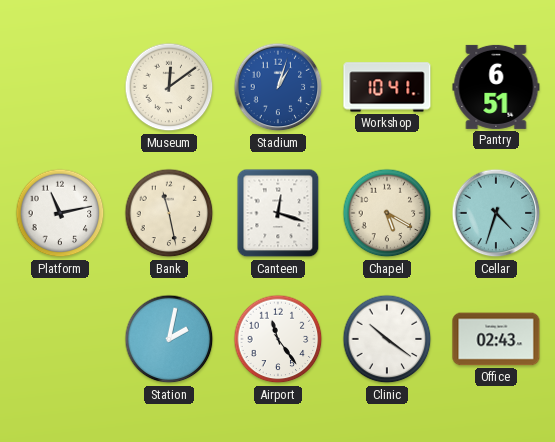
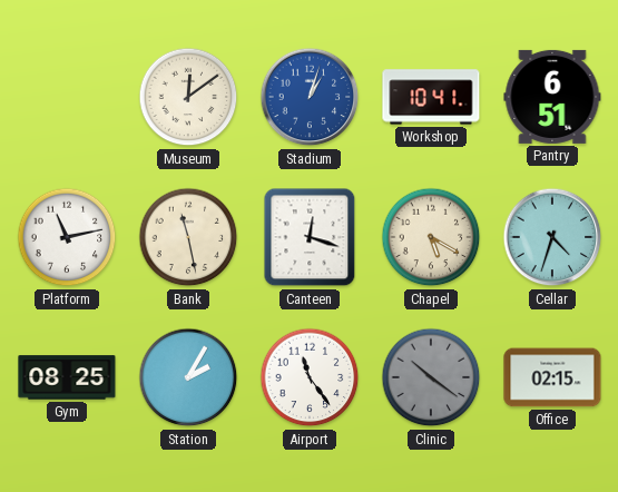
Gym: none -> 08:25
Station: 2:02 -> 2:05
Clinic dial: white -> grey
Office: 02:43 -> 02:15
